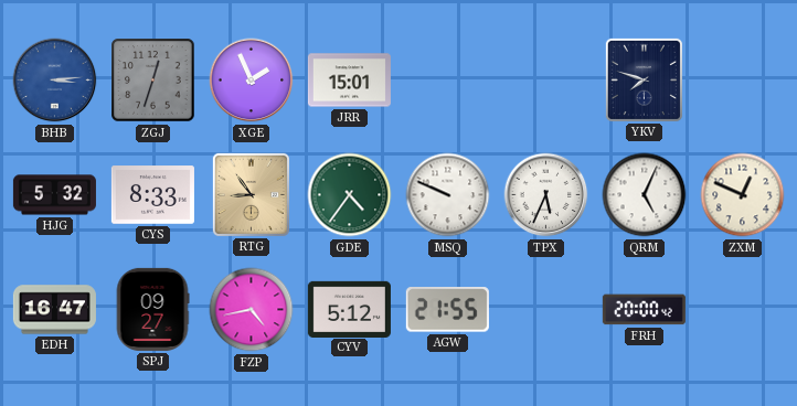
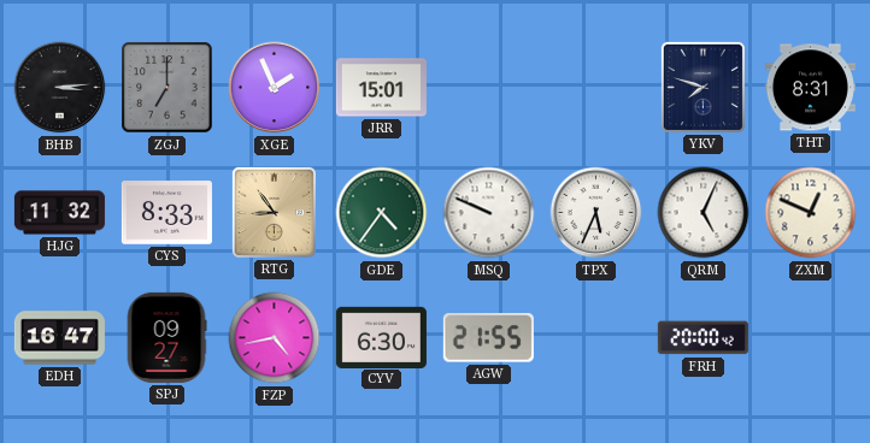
BHB dial: blue -> black
ZGJ: 12:33 -> 7:00
THT: none -> 8:31
HJG: 5:32 -> 11:32
CYV: 5:12 -> 6:30
